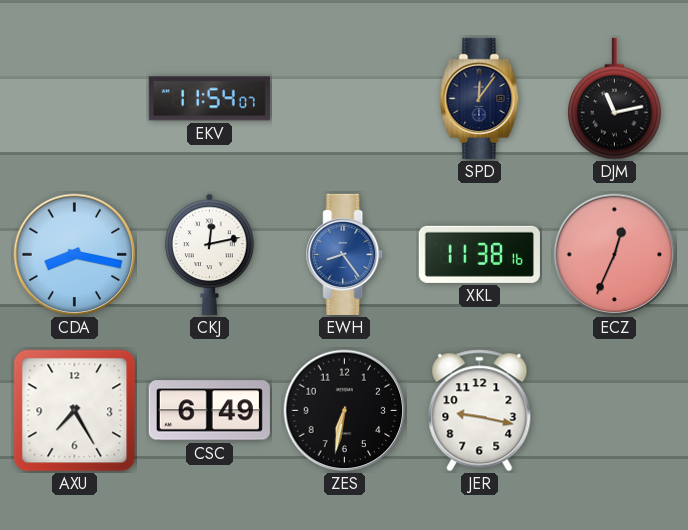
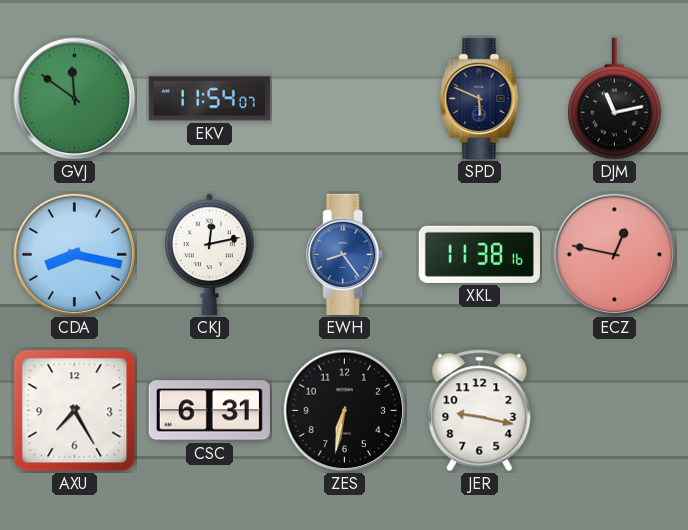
GVJ: none -> 11:51
SPD: 12:06 -> 5:49
ECZ: 12:34 -> 12:47
CSC: 6:49 -> 6:31
